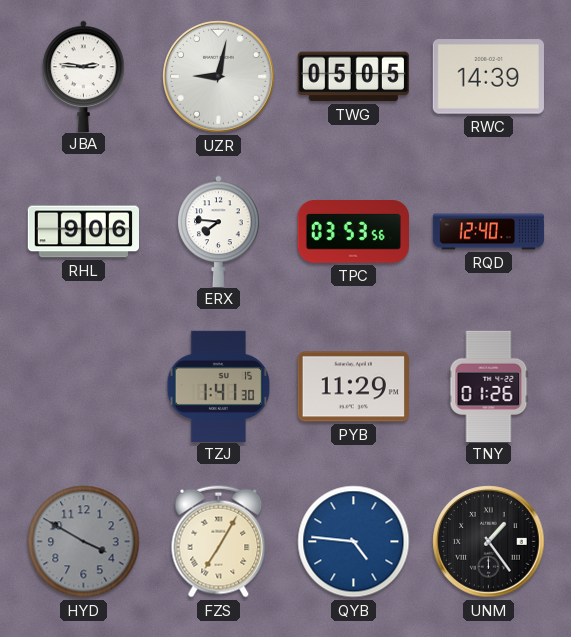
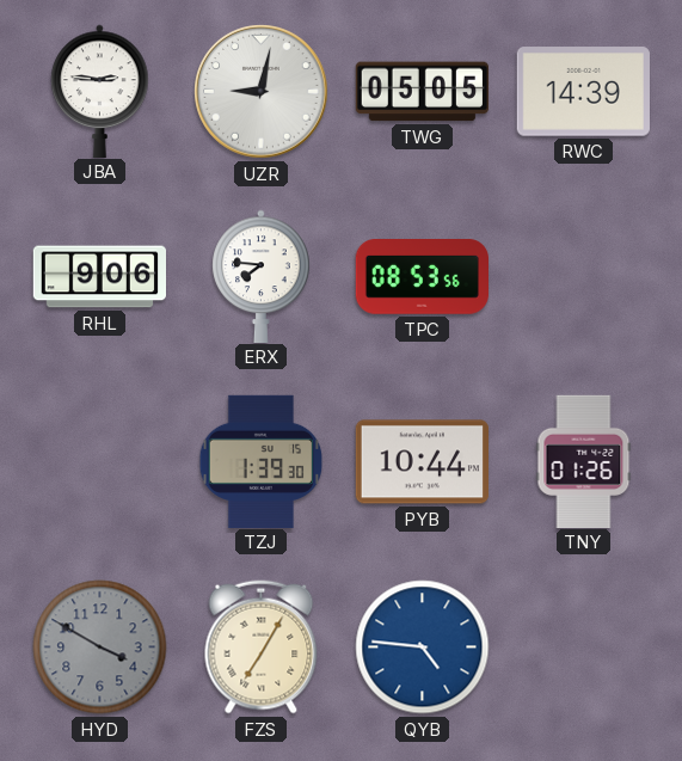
TPC: 03:53 -> 08:53
RQD: 12:40 -> none
TZJ: 1:41 -> 1:39
PYB: 11:29 -> 10:44
UNM: 1:24 -> none
